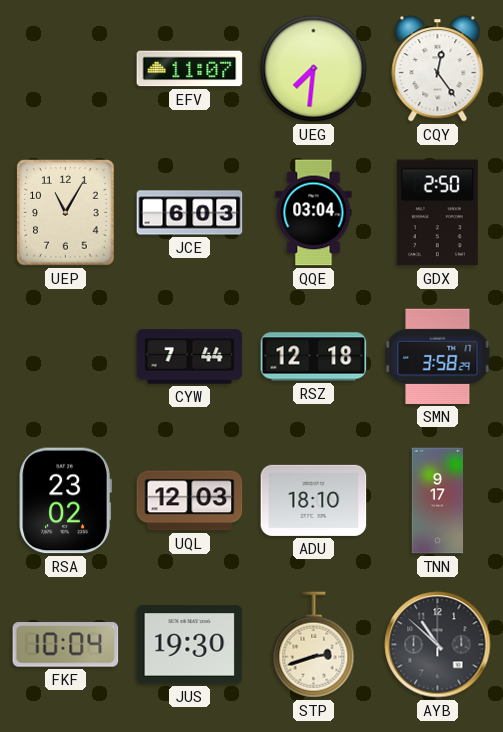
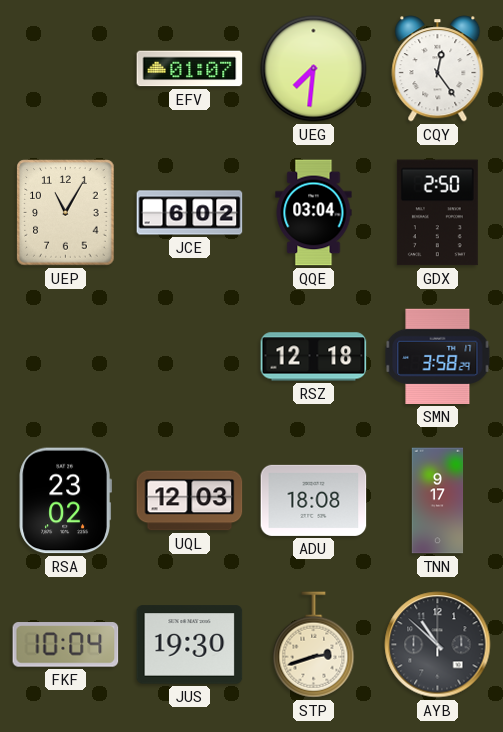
EFV: 11:07 -> 01:07
JCE: 6:03 -> 6:02
CYW: 7:44 -> none
ADU: 18:10 -> 18:08
